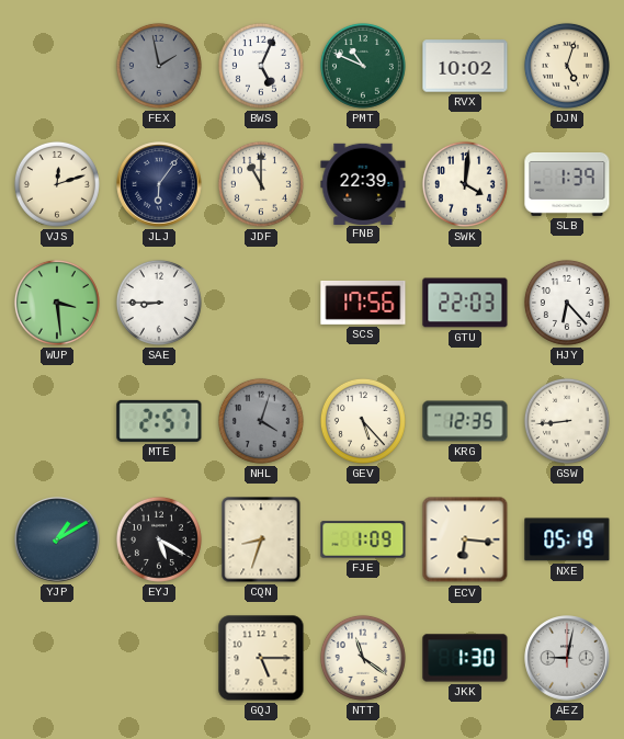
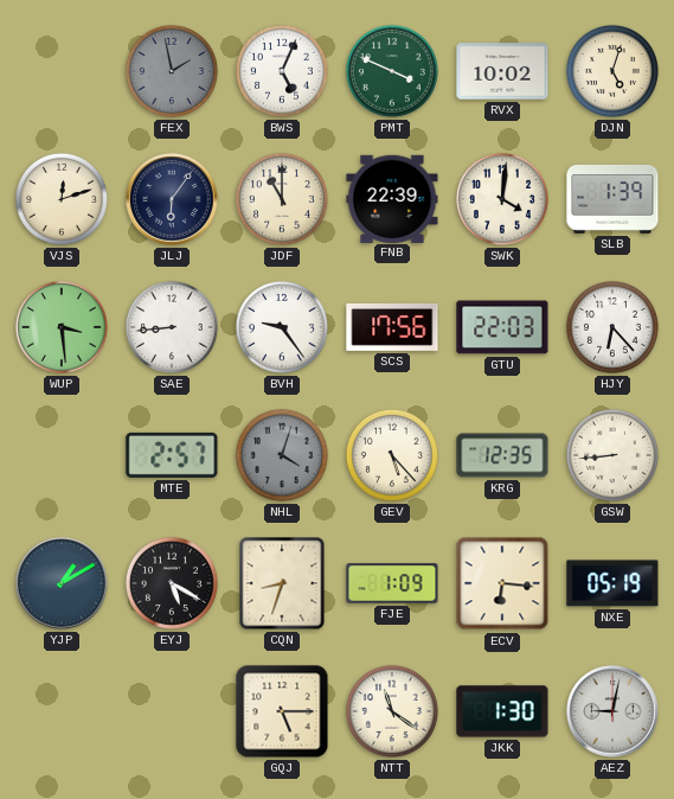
PMT: 10:49 -> 3:49
SAE: 8:45 -> 8:44
BVH: none -> 9:24
